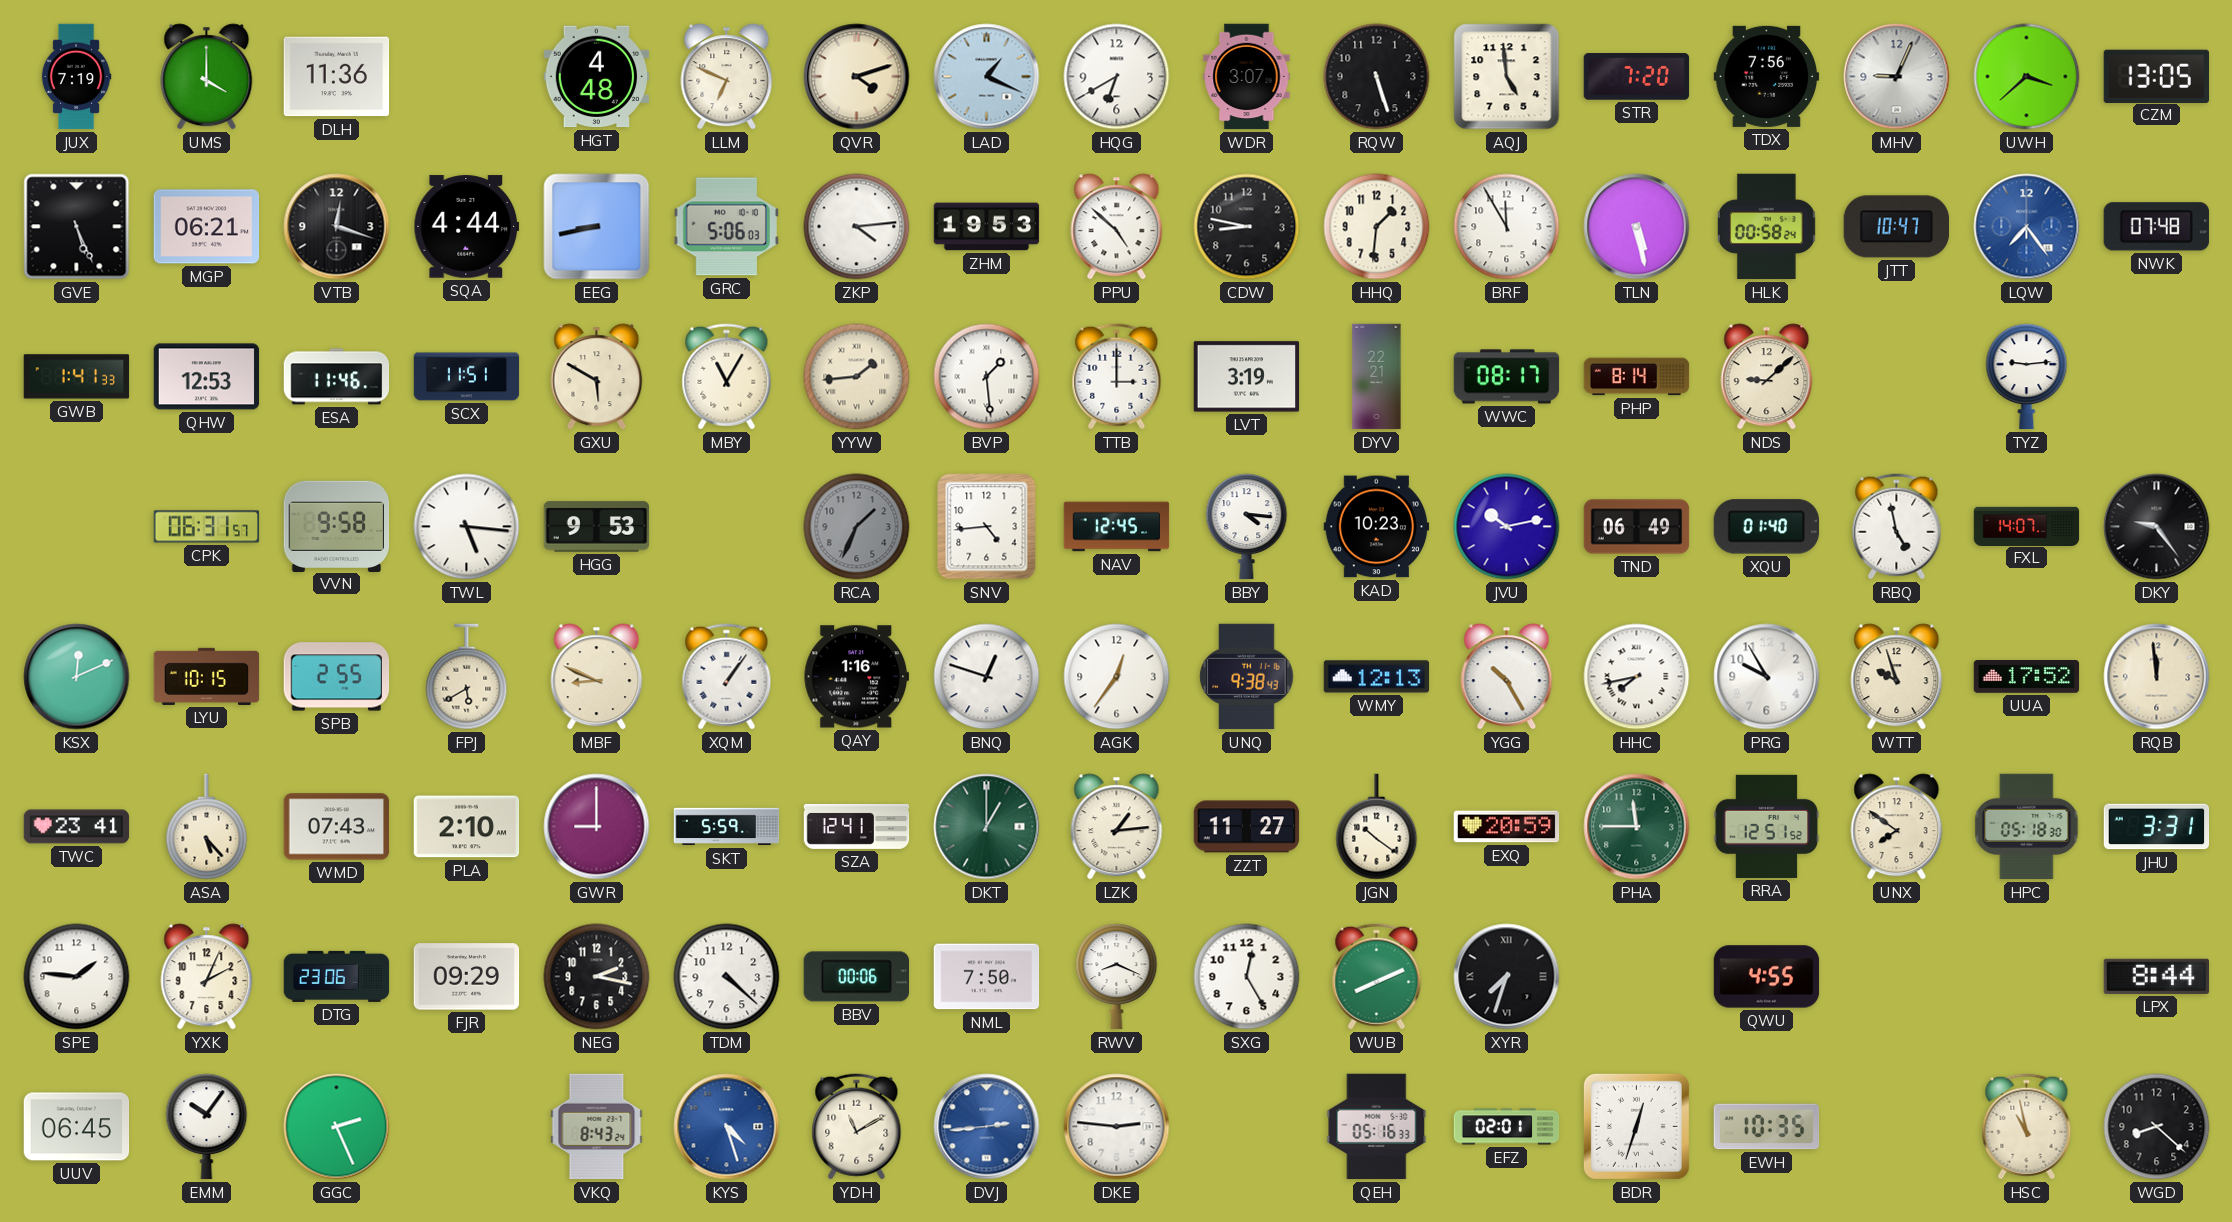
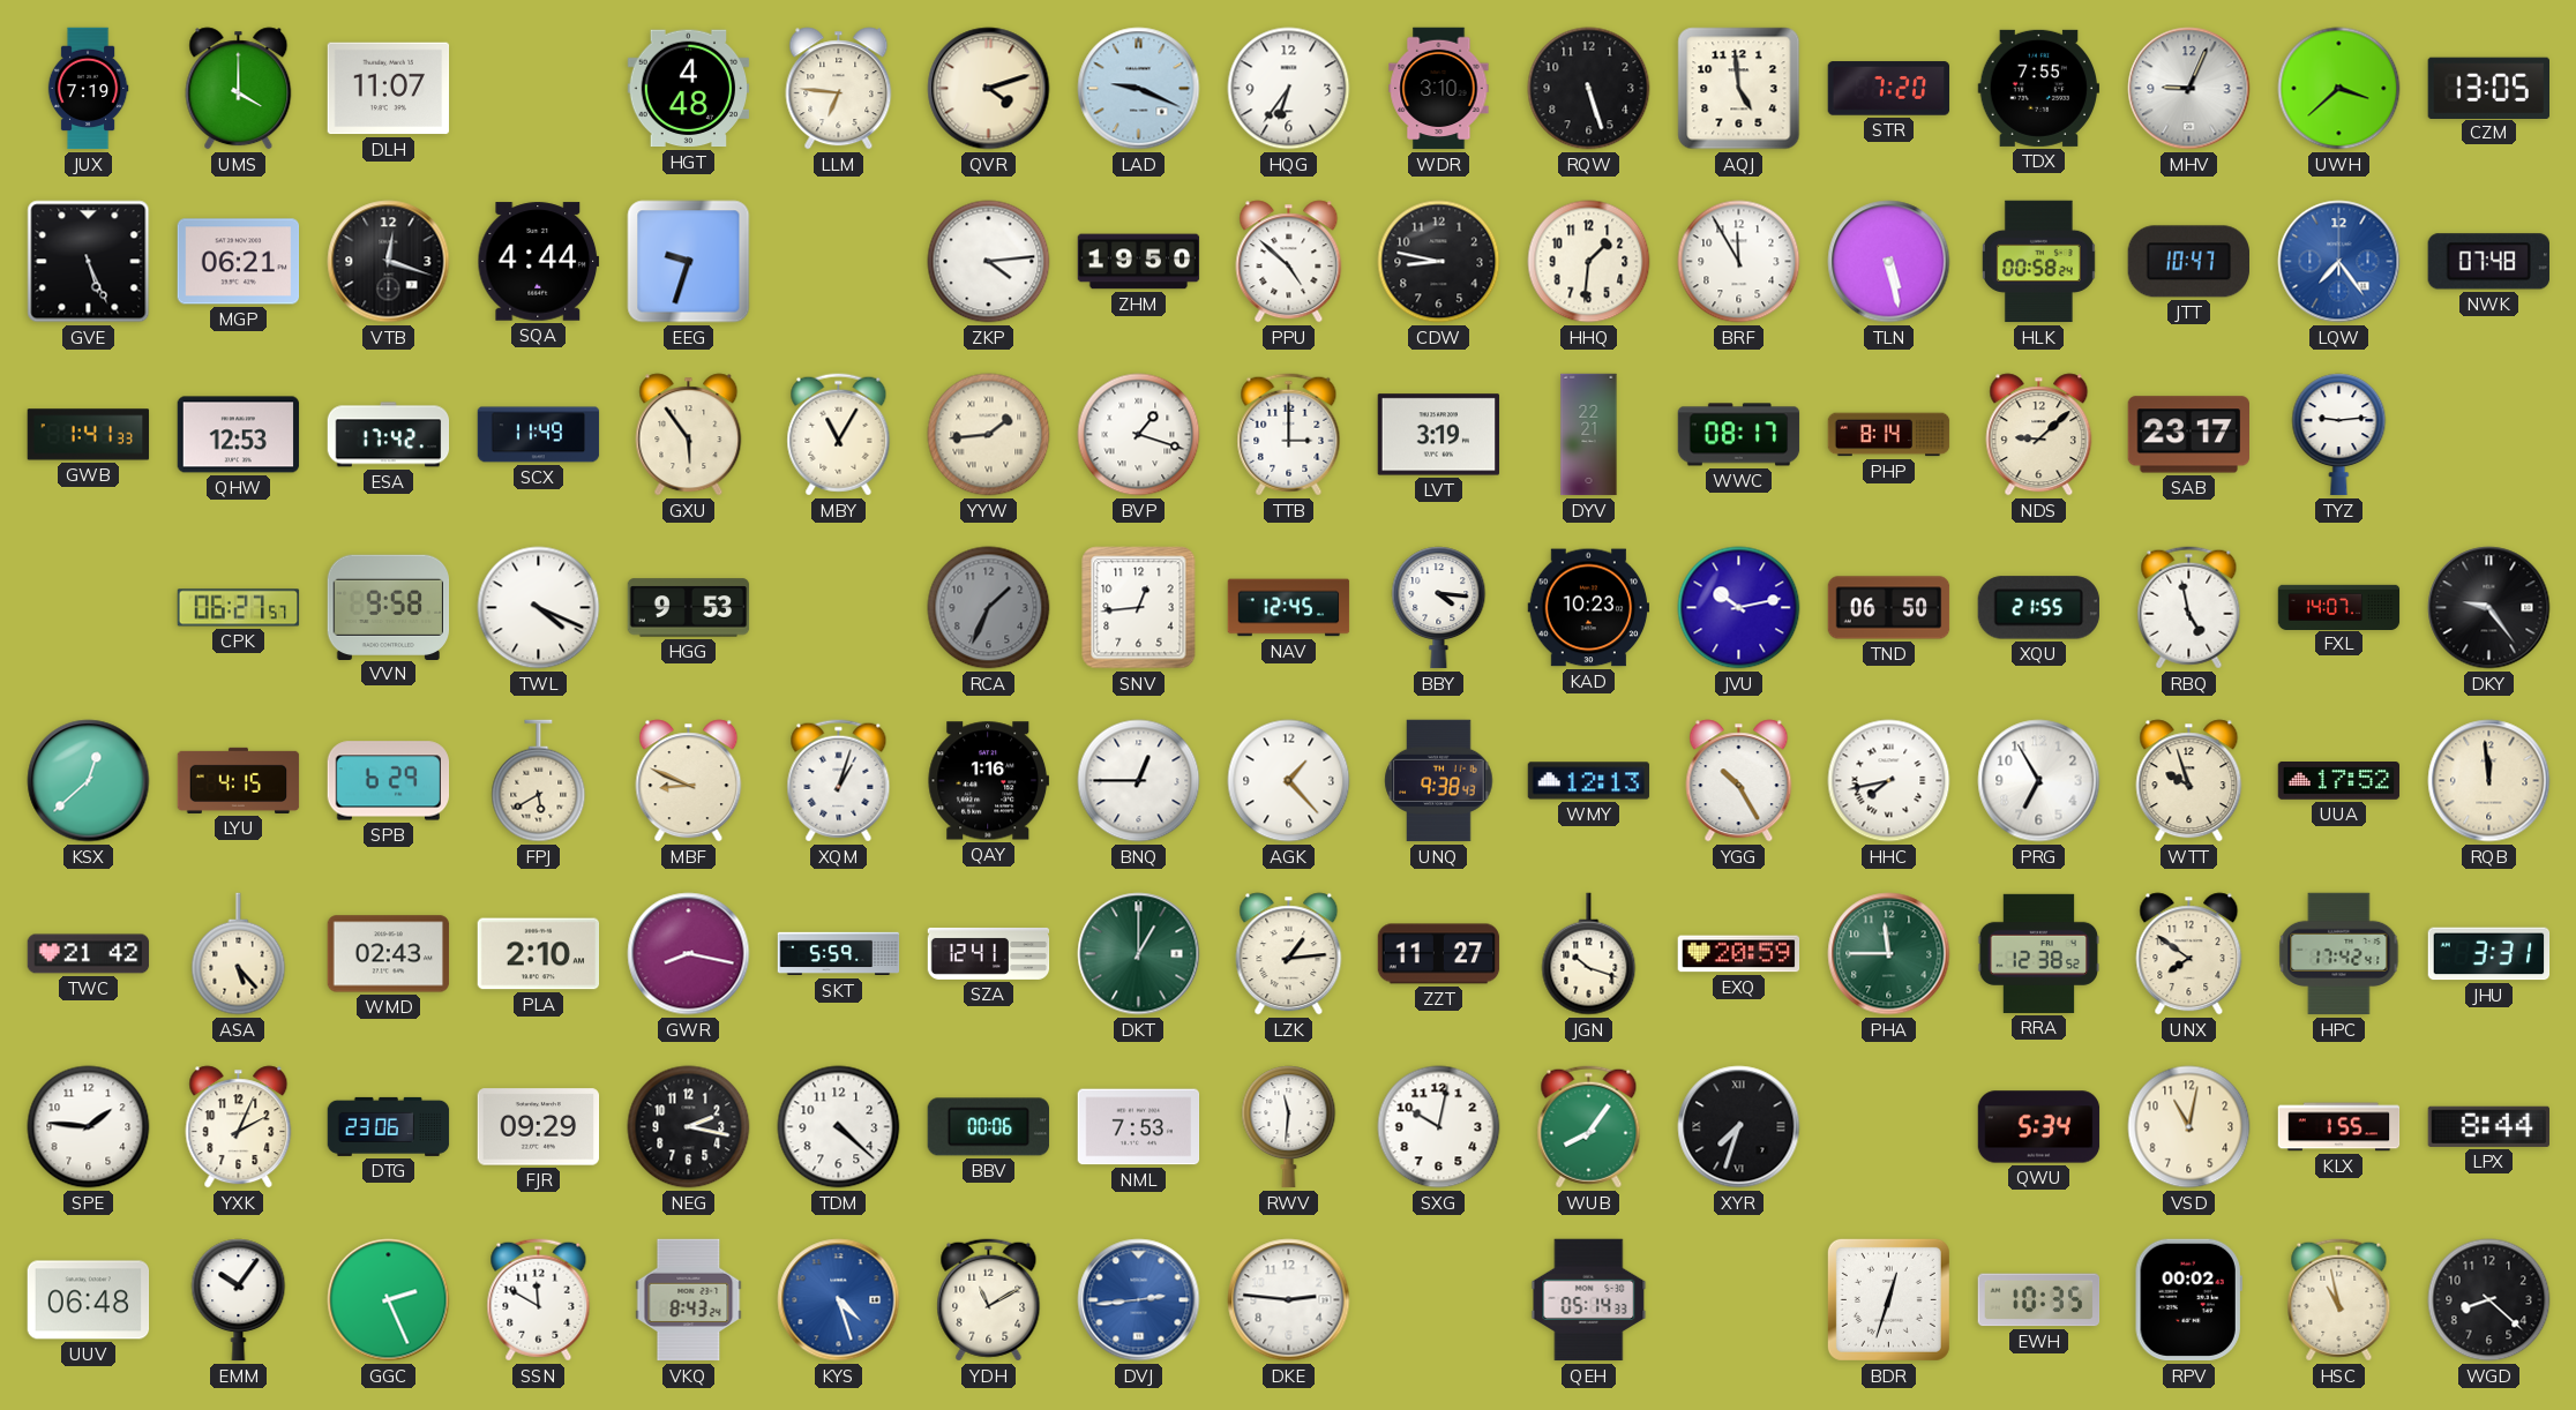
DLH: 11:36 -> 11:07
LLM: 6:49 -> 6:46
LAD: 1:19 -> 9:19
HQG: 6:40 -> 6:36
WDR: 3:07 -> 3:10
TDX: 7:56 -> 7:55
EEG: 8:43 -> 9:33
GRC: 5:06 -> none
ZHM: 19:53 -> 19:50
ESA: 11:46 -> 17:42
SCX: 11:51 -> 11:49
GXU: 5:50 -> 5:54
BVP: 1:29 -> 1:18
SAB: none -> 23:17
CPK: 06:31 -> 06:27
TWL: 5:16 -> 4:19
SNV: 4:44 -> 12:44
TND: 06:49 -> 06:50
XQU: 01:40 -> 21:55
KSX: 12:11 -> 12:38
LYU: 10:15 -> 4:15
SPB: 2:55 -> 6:29
XQM: 1:06 -> 1:03
BNQ: 12:48 -> 12:45
AGK: 12:36 -> 1:23
PRG: 9:55 -> 6:55
TWC: 23:41 -> 21:42
WMD: 07:43 -> 02:43
GWR: 9:00 -> 8:17
JGN: 10:21 -> 10:18
RRA: 12:51 -> 12:38
HPC: 05:18 -> 17:42
NML: 7:50 -> 7:53
RWV: 8:19 -> 11:31
SXG: 12:25 -> 10:02
WUB: 8:11 -> 8:06
QWU: 4:55 -> 5:34
VSD: none -> 11:02
KLX: none -> 1:55
UUV: 06:45 -> 06:48
SSN: none -> 11:50
QEH: 05:16 -> 05:14
EFZ: 02:01 -> none
RPV: none -> 00:02
